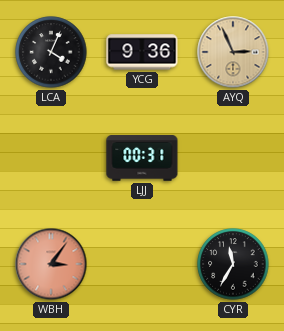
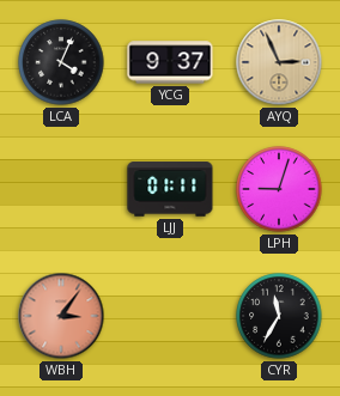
YCG: 9:36 -> 9:37
LJJ: 00:31 -> 01:11
LPH: none -> 9:03
